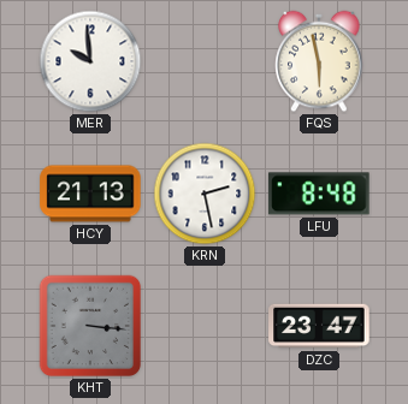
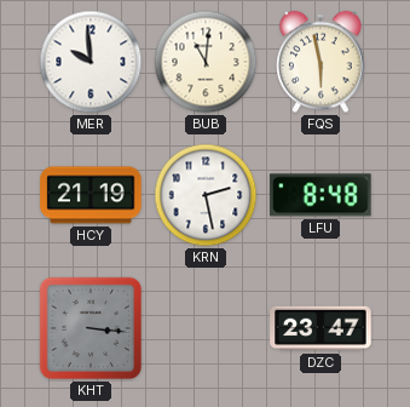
BUB: none -> 11:01
HCY: 21:13 -> 21:19
